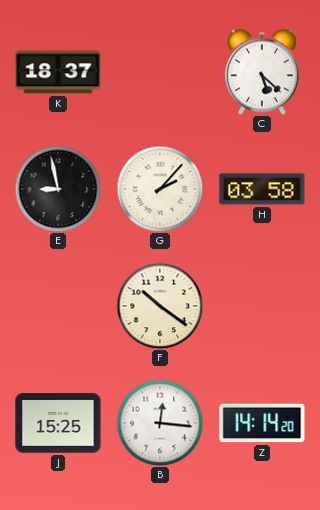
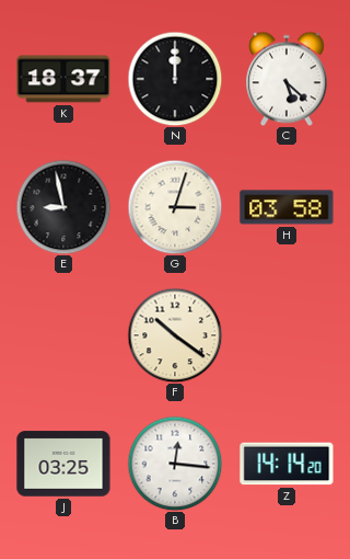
N: none -> 12:00
G: 2:07 -> 3:03
J: 15:25 -> 03:25
